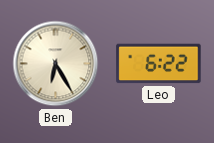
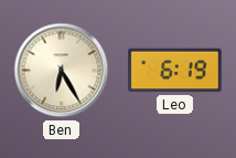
Leo: 6:22 -> 6:19
